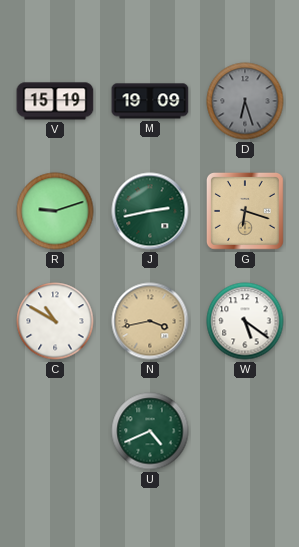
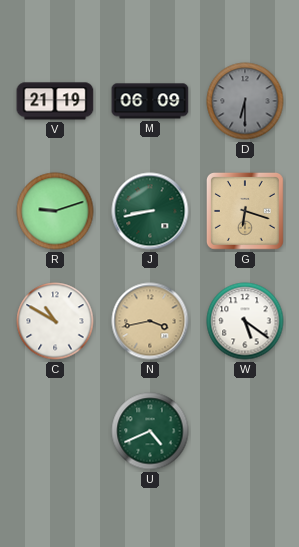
V: 15:19 -> 21:19
M: 19:09 -> 06:09
D: 6:27 -> 6:30
J: 2:43 -> 8:43
